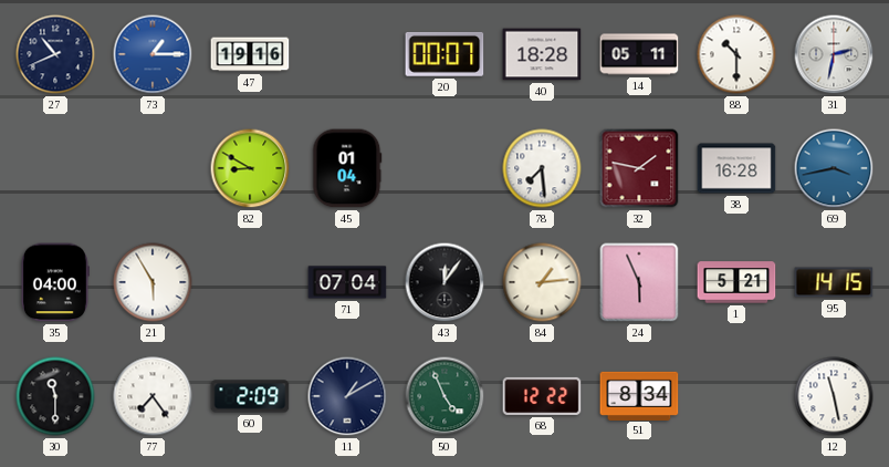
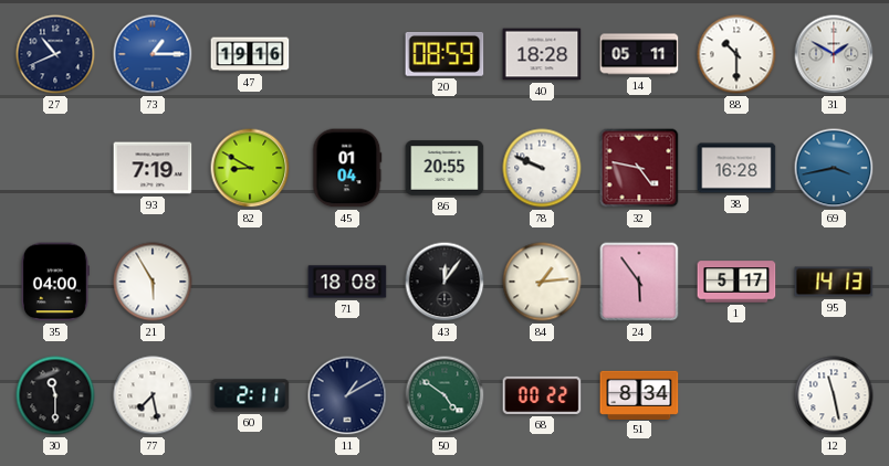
20: 00:07 -> 08:59
31: 2:32 -> 1:50
93: none -> 7:19
86: none -> 20:55
78: 7:29 -> 9:49
32: 1:47 -> 4:47
71: 07:04 -> 18:08
24: 5:56 -> 5:54
1: 5:21 -> 5:17
95: 14:15 -> 14:13
77: 7:24 -> 7:28
60: 2:09 -> 2:11
50: 4:56 -> 4:51
68: 12:22 -> 00:22
